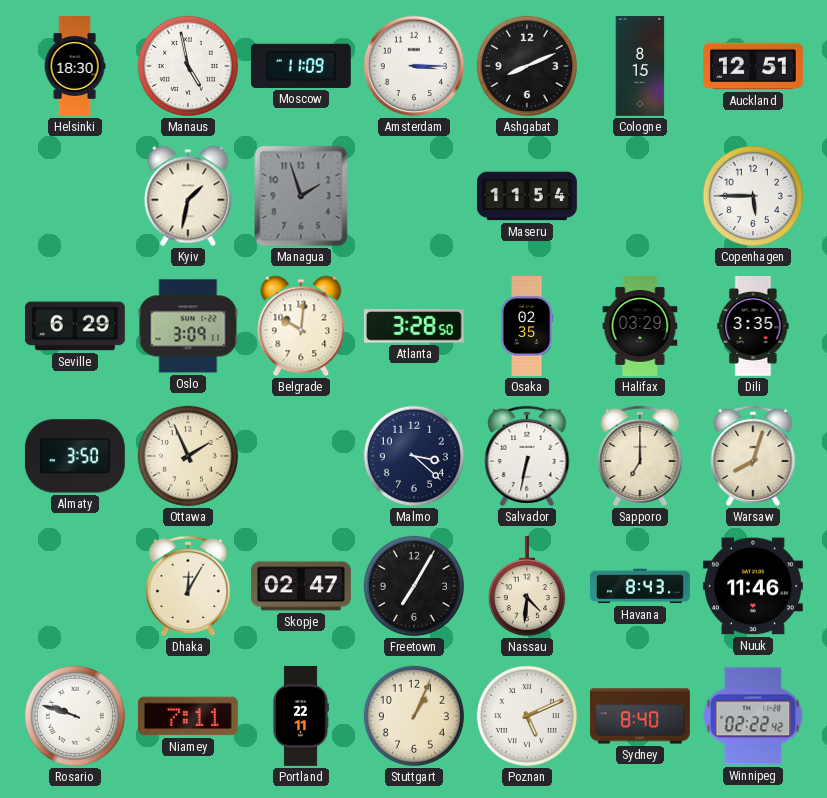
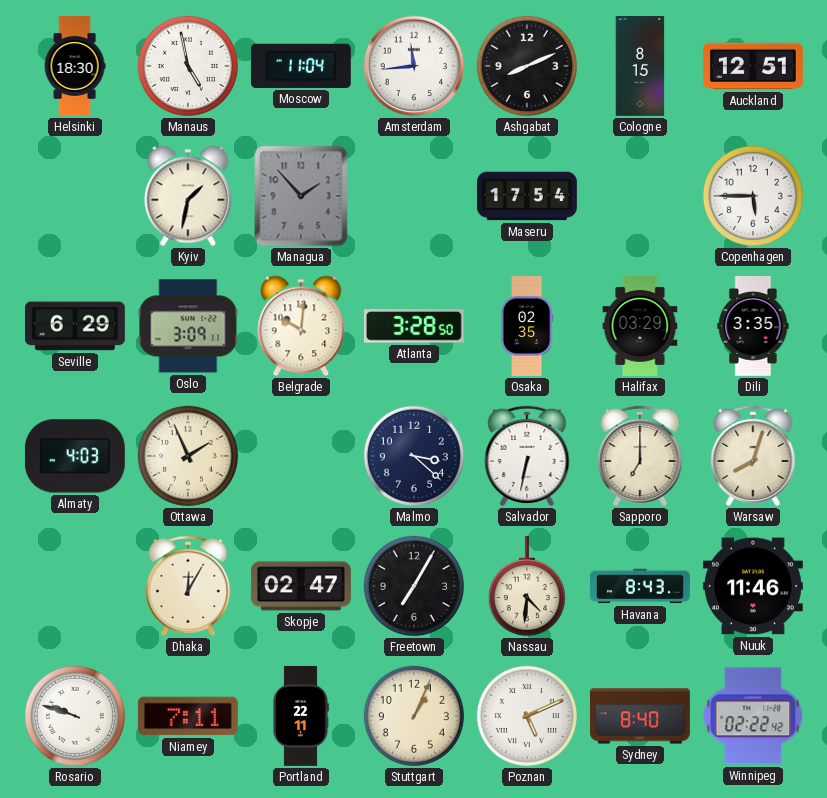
Moscow: 11:09 -> 11:04
Amsterdam: 3:15 -> 11:44
Managua: 1:57 -> 1:53
Maseru: 11:54 -> 17:54
Almaty: 3:50 -> 4:03
